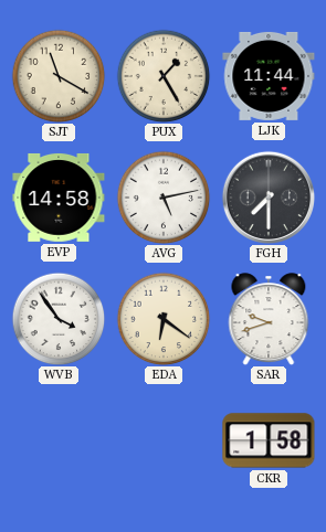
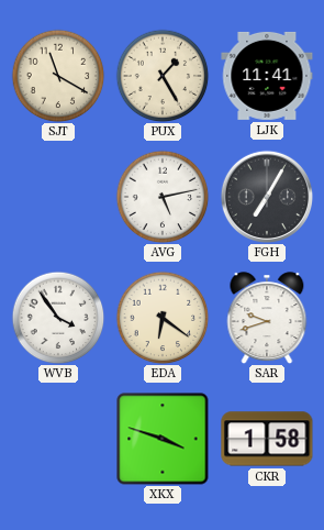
LJK: 11:44 -> 11:41
EVP: 14:58 -> none
FGH: 7:30 -> 7:05
XKX: none -> 3:48
